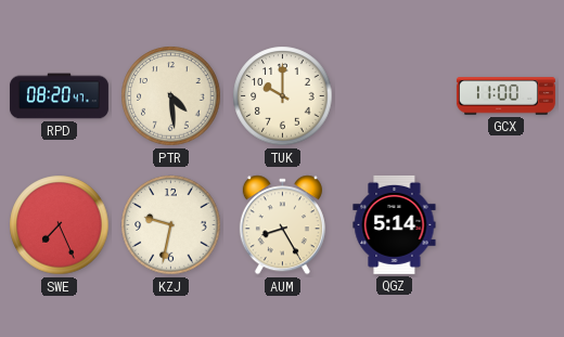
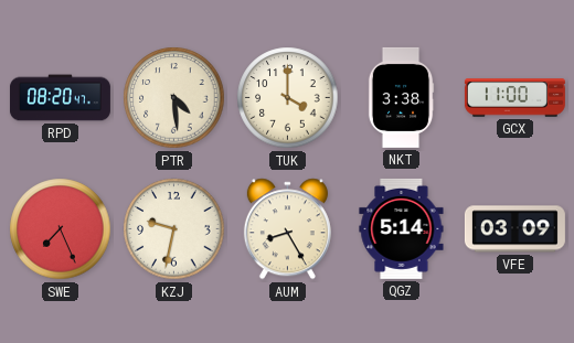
TUK: 10:00 -> 4:00
NKT: none -> 3:38
VFE: none -> 03:09
